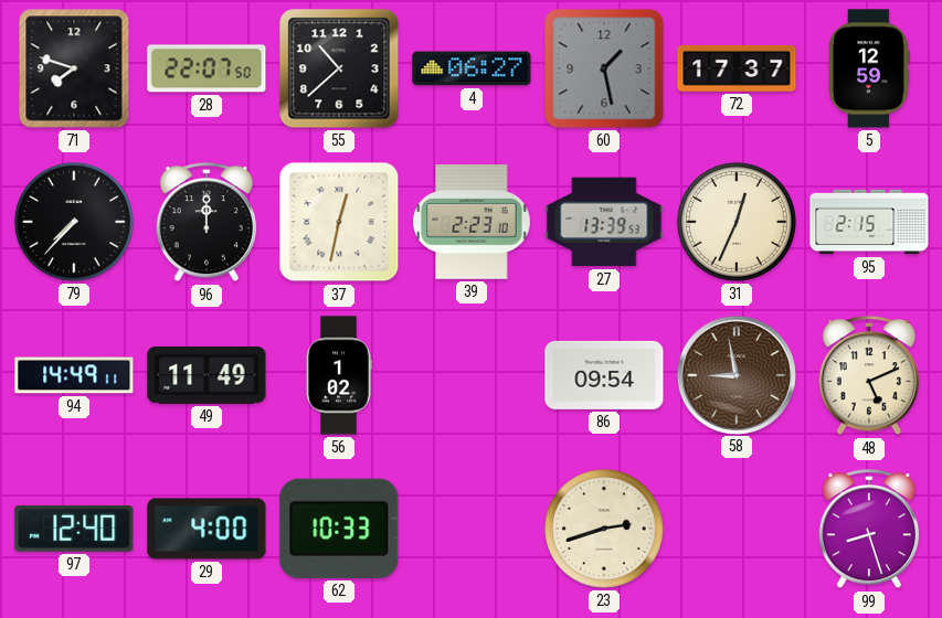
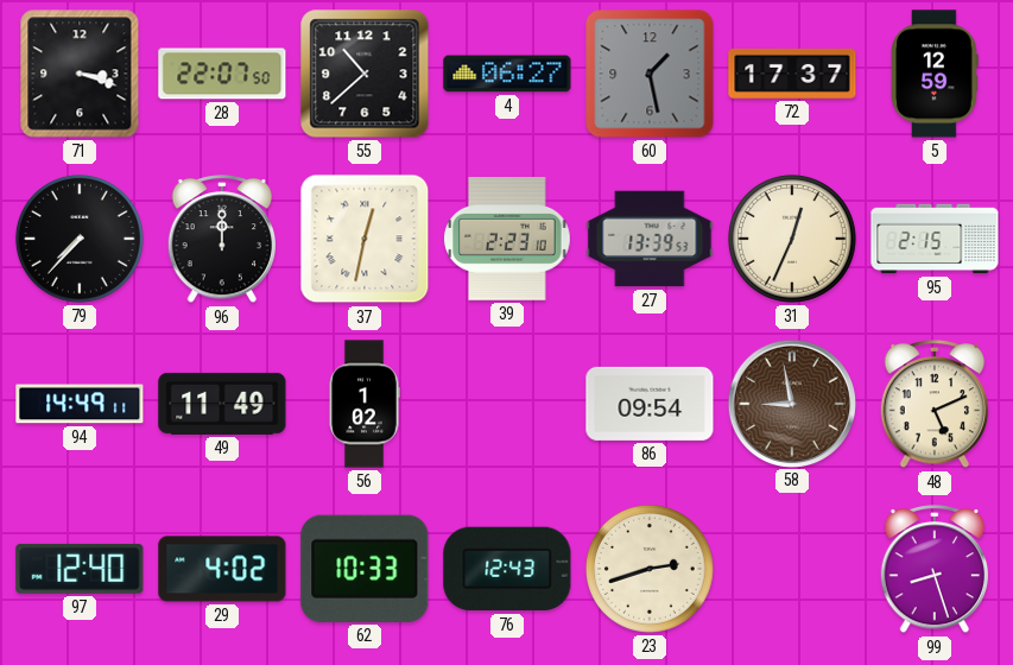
71: 7:48 -> 3:18
29: 4:00 -> 4:02
76: none -> 12:43
